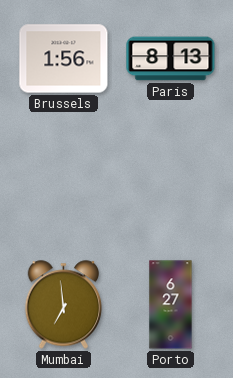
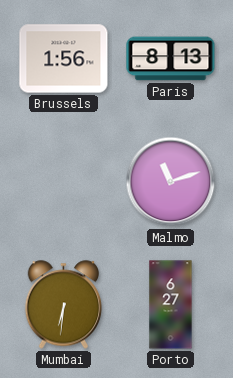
Malmo: none -> 11:12
Mumbai: 6:59 -> 6:31
